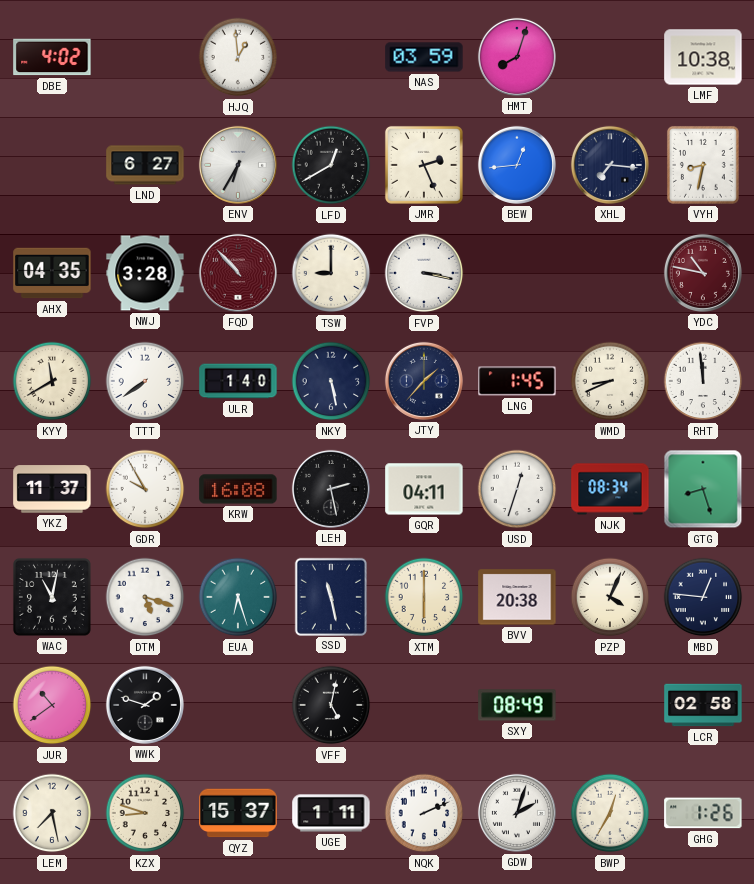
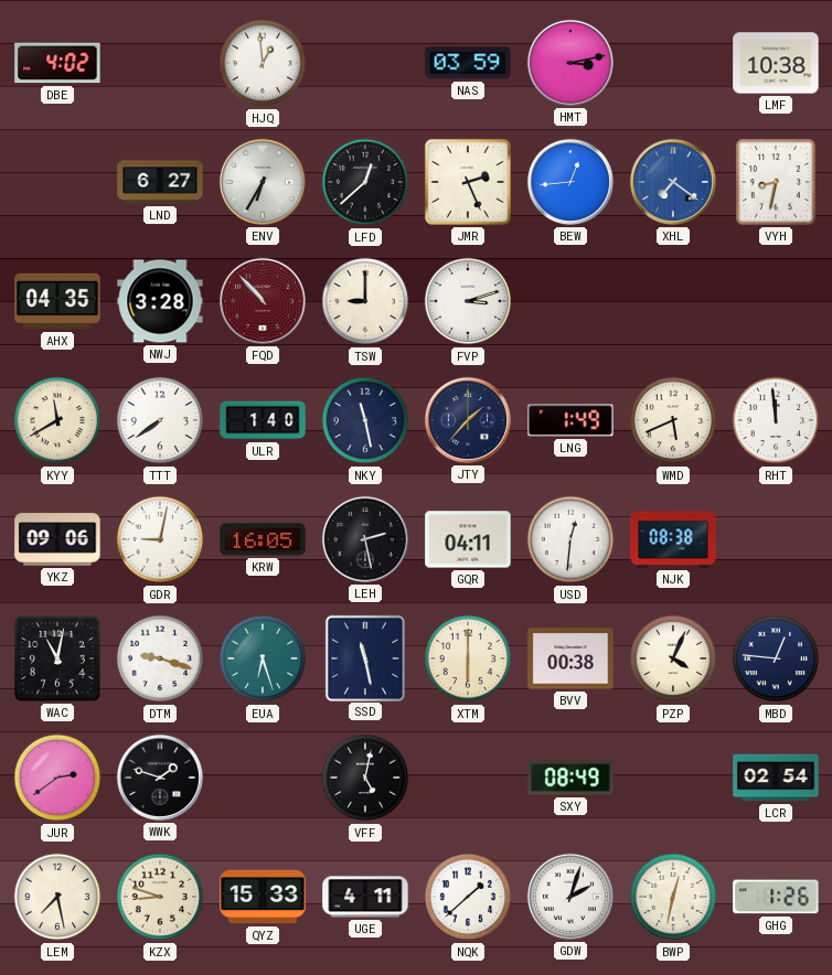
HMT: 8:03 -> 3:13
LFD: 12:40 -> 12:38
XHL: 7:16 -> 7:21
XHL dial: navy -> blue
FVP: 3:17 -> 3:12
YDC: 10:47 -> none
NKY: 5:28 -> 11:28
LNG: 1:45 -> 1:49
WMD: 8:41 -> 5:41
YKZ: 11:37 -> 09:06
GDR: 9:55 -> 9:02
KRW: 16:08 -> 16:05
USD: 12:33 -> 12:31
NJK: 08:34 -> 08:38
GTG: 8:27 -> none
DTM: 5:18 -> 9:18
BVV: 20:38 -> 00:38
JUR: 10:39 -> 2:39
LCR: 02:58 -> 02:54
QYZ: 15:37 -> 15:33
UGE: 1:11 -> 4:11
NQK: 2:11 -> 1:38
BWP: 12:35 -> 12:32
